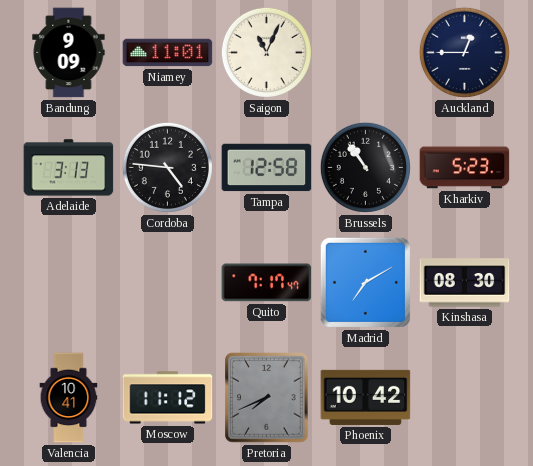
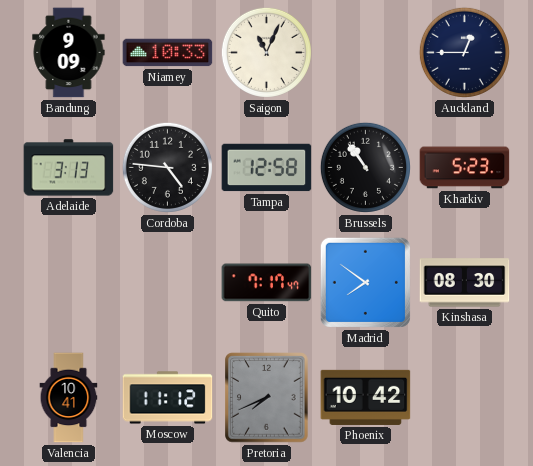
Niamey: 11:01 -> 10:33
Madrid: 7:10 -> 7:51
